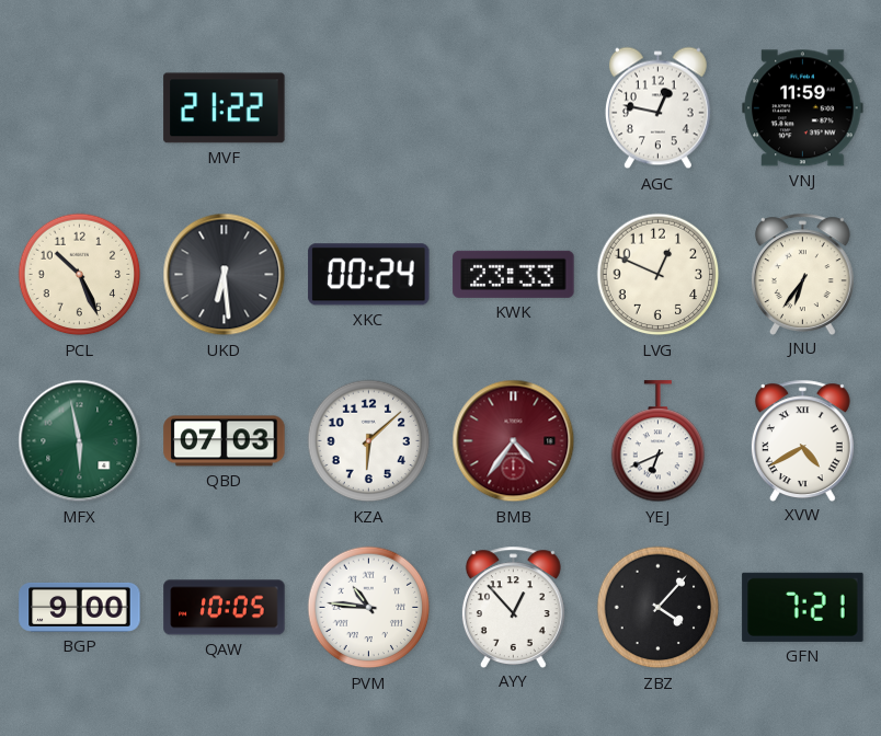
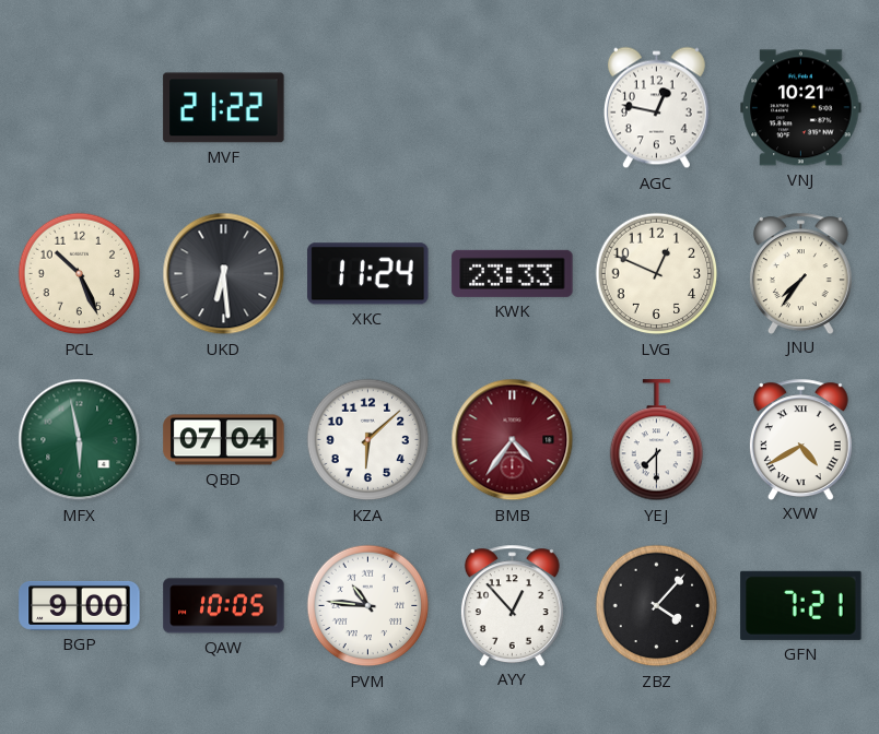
VNJ: 11:59 -> 10:21
XKC: 00:24 -> 11:24
JNU: 6:36 -> 7:36
QBD: 07:03 -> 07:04
YEJ: 6:41 -> 7:30
